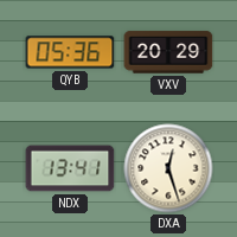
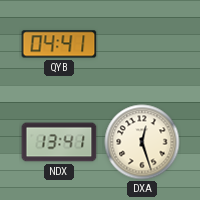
QYB: 05:36 -> 04:41
VXV: 20:29 -> none
